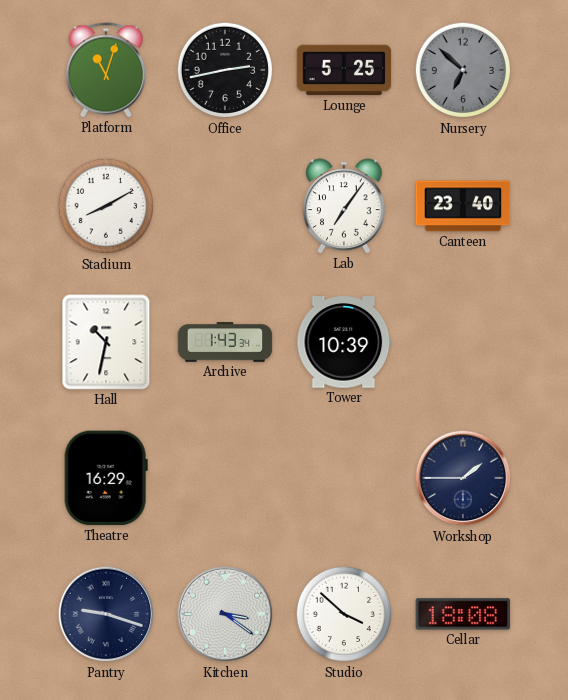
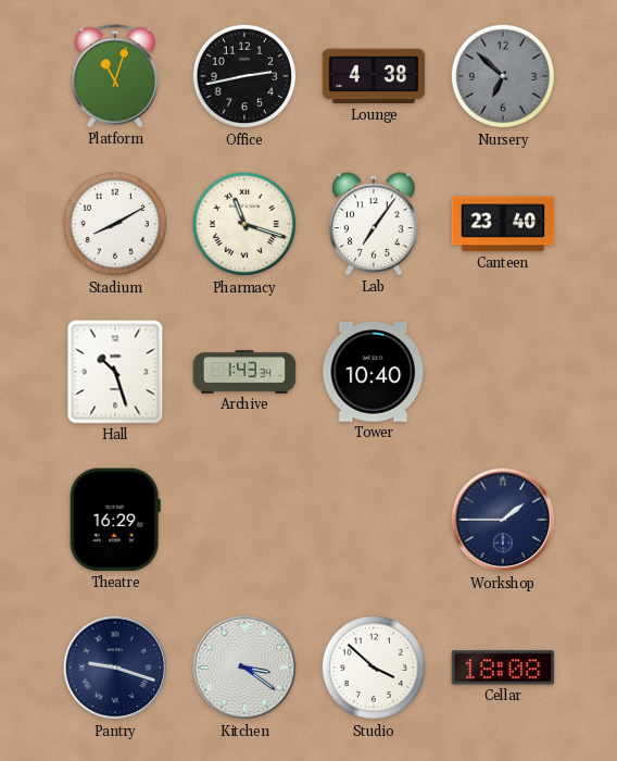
Lounge: 5:25 -> 4:38
Pharmacy: none -> 11:18
Hall: 10:32 -> 10:27
Tower: 10:39 -> 10:40
